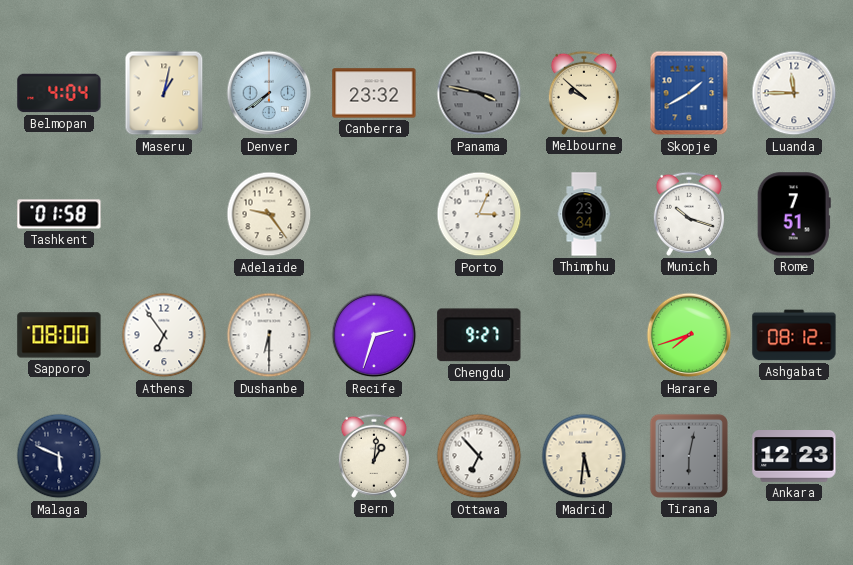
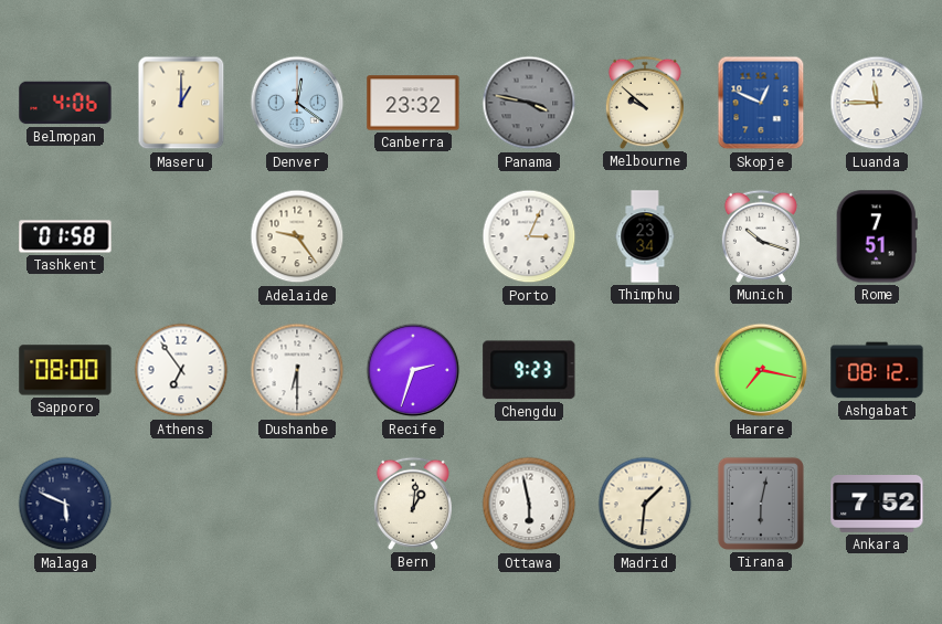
Belmopan: 4:04 -> 4:06
Maseru: 1:02 -> 1:00
Denver: 7:39 -> 12:21
Skopje: 1:40 -> 12:49
Chengdu: 9:27 -> 9:23
Harare: 7:42 -> 7:17
Ottawa: 6:53 -> 5:58
Madrid: 5:31 -> 1:31
Ankara: 12:23 -> 7:52
